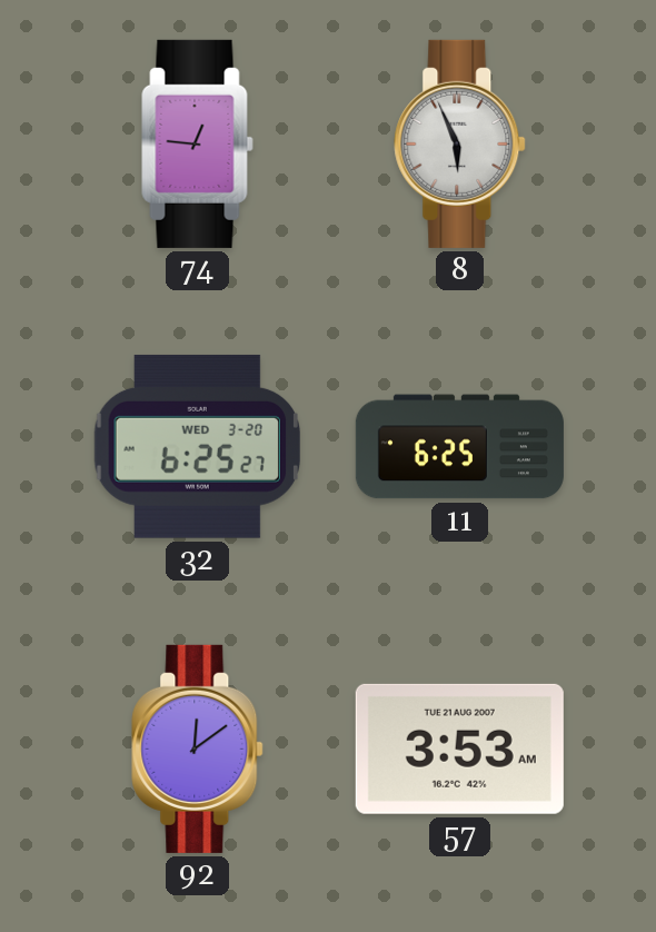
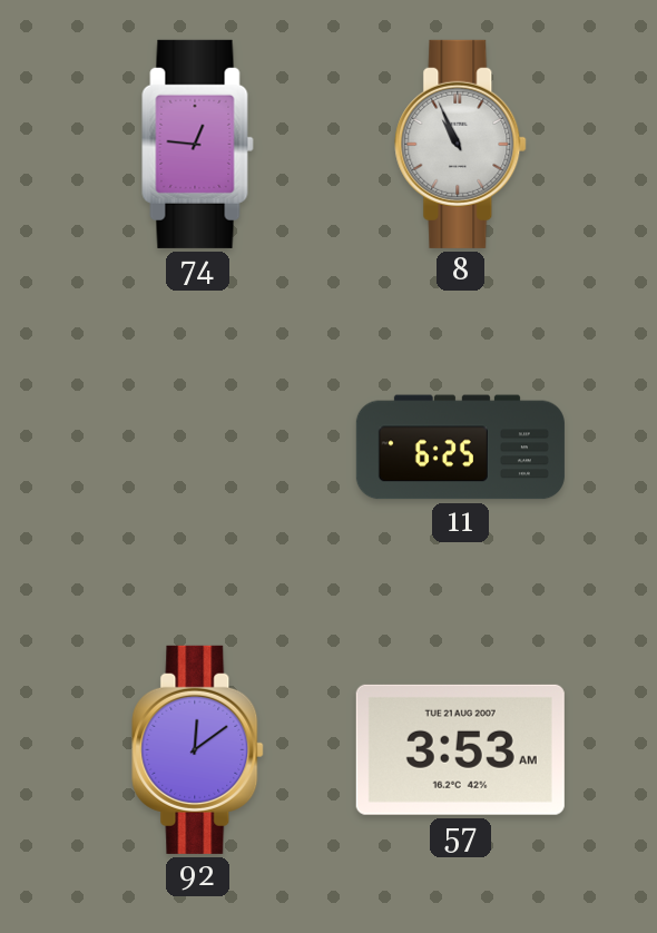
8: 5:56 -> 10:56
32: 6:25 -> none
